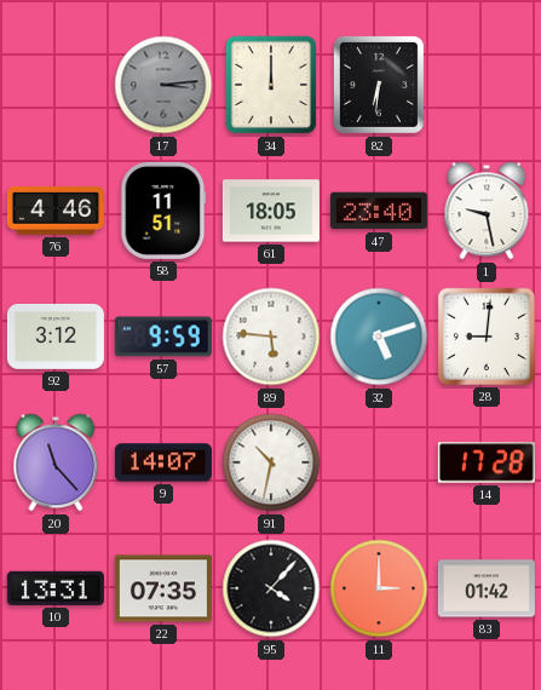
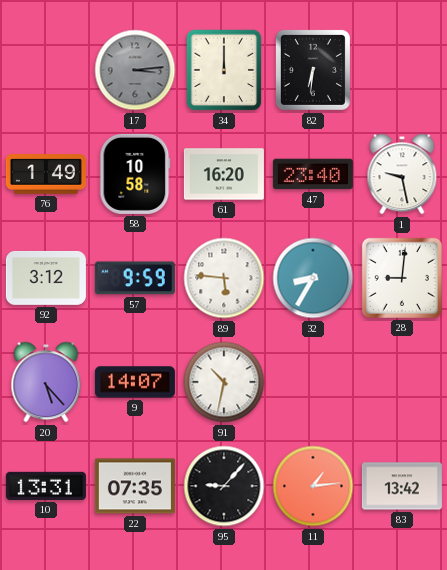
76: 4:46 -> 1:49
58: 11:51 -> 10:58
61: 18:05 -> 16:20
32: 5:12 -> 8:35
20: 11:23 -> 5:23
14: 17:28 -> none
95: 4:07 -> 9:07
11: 3:00 -> 1:14
83: 01:42 -> 13:42
